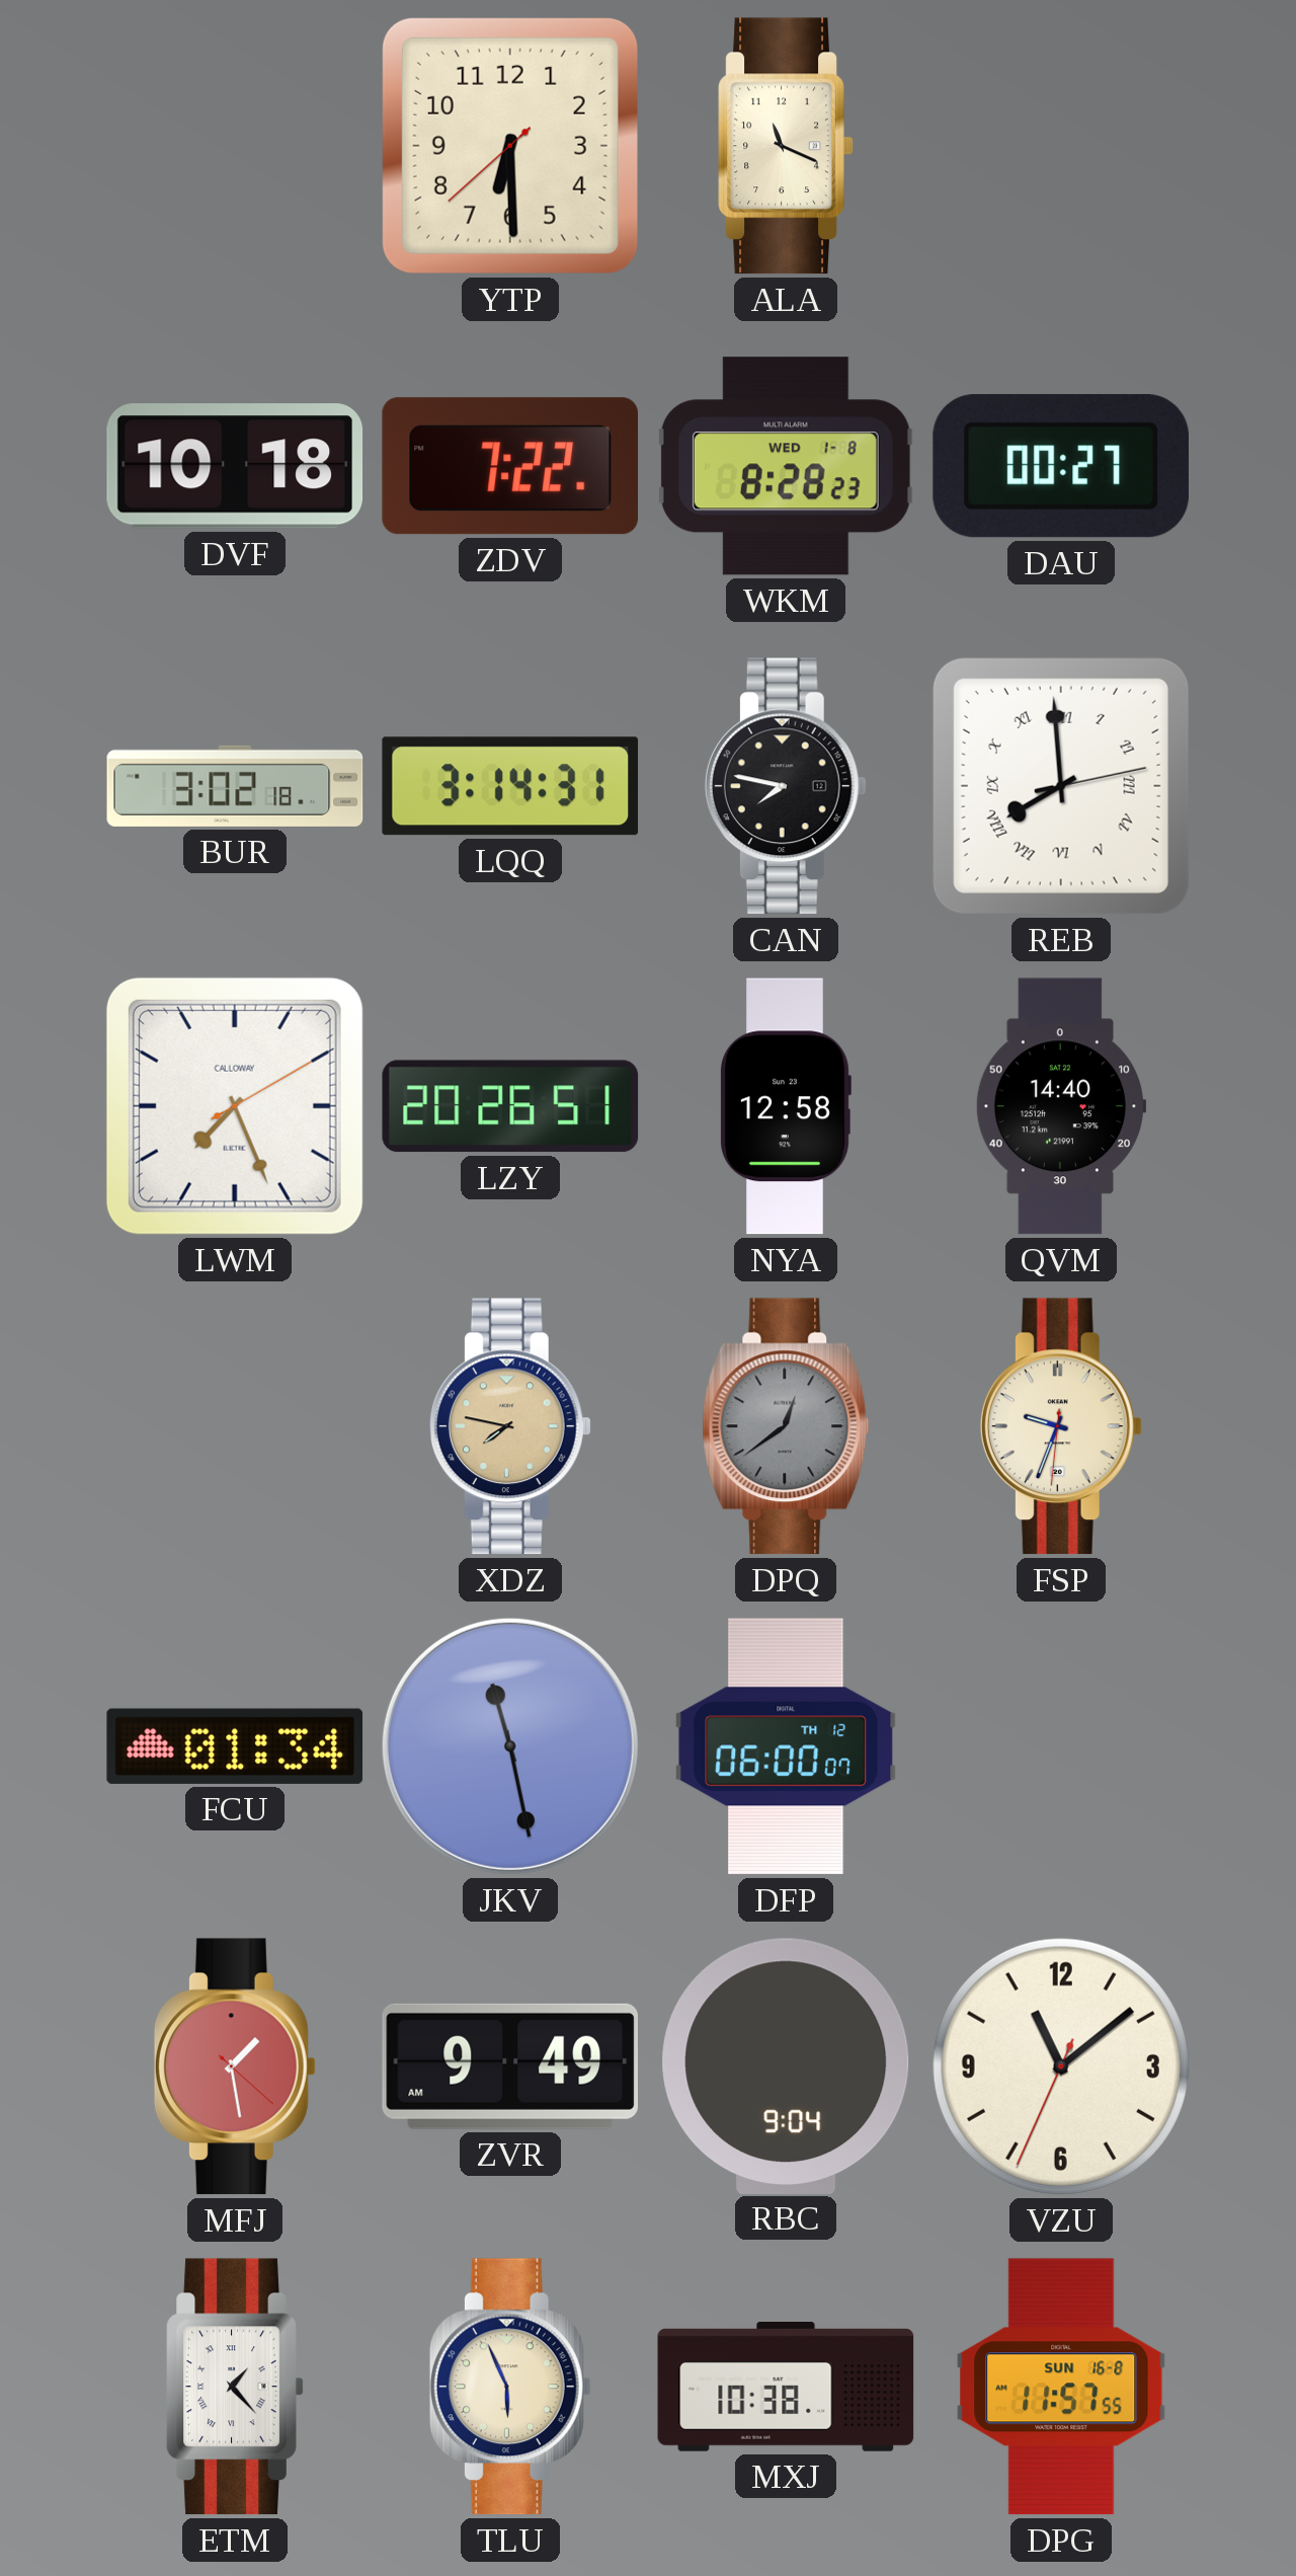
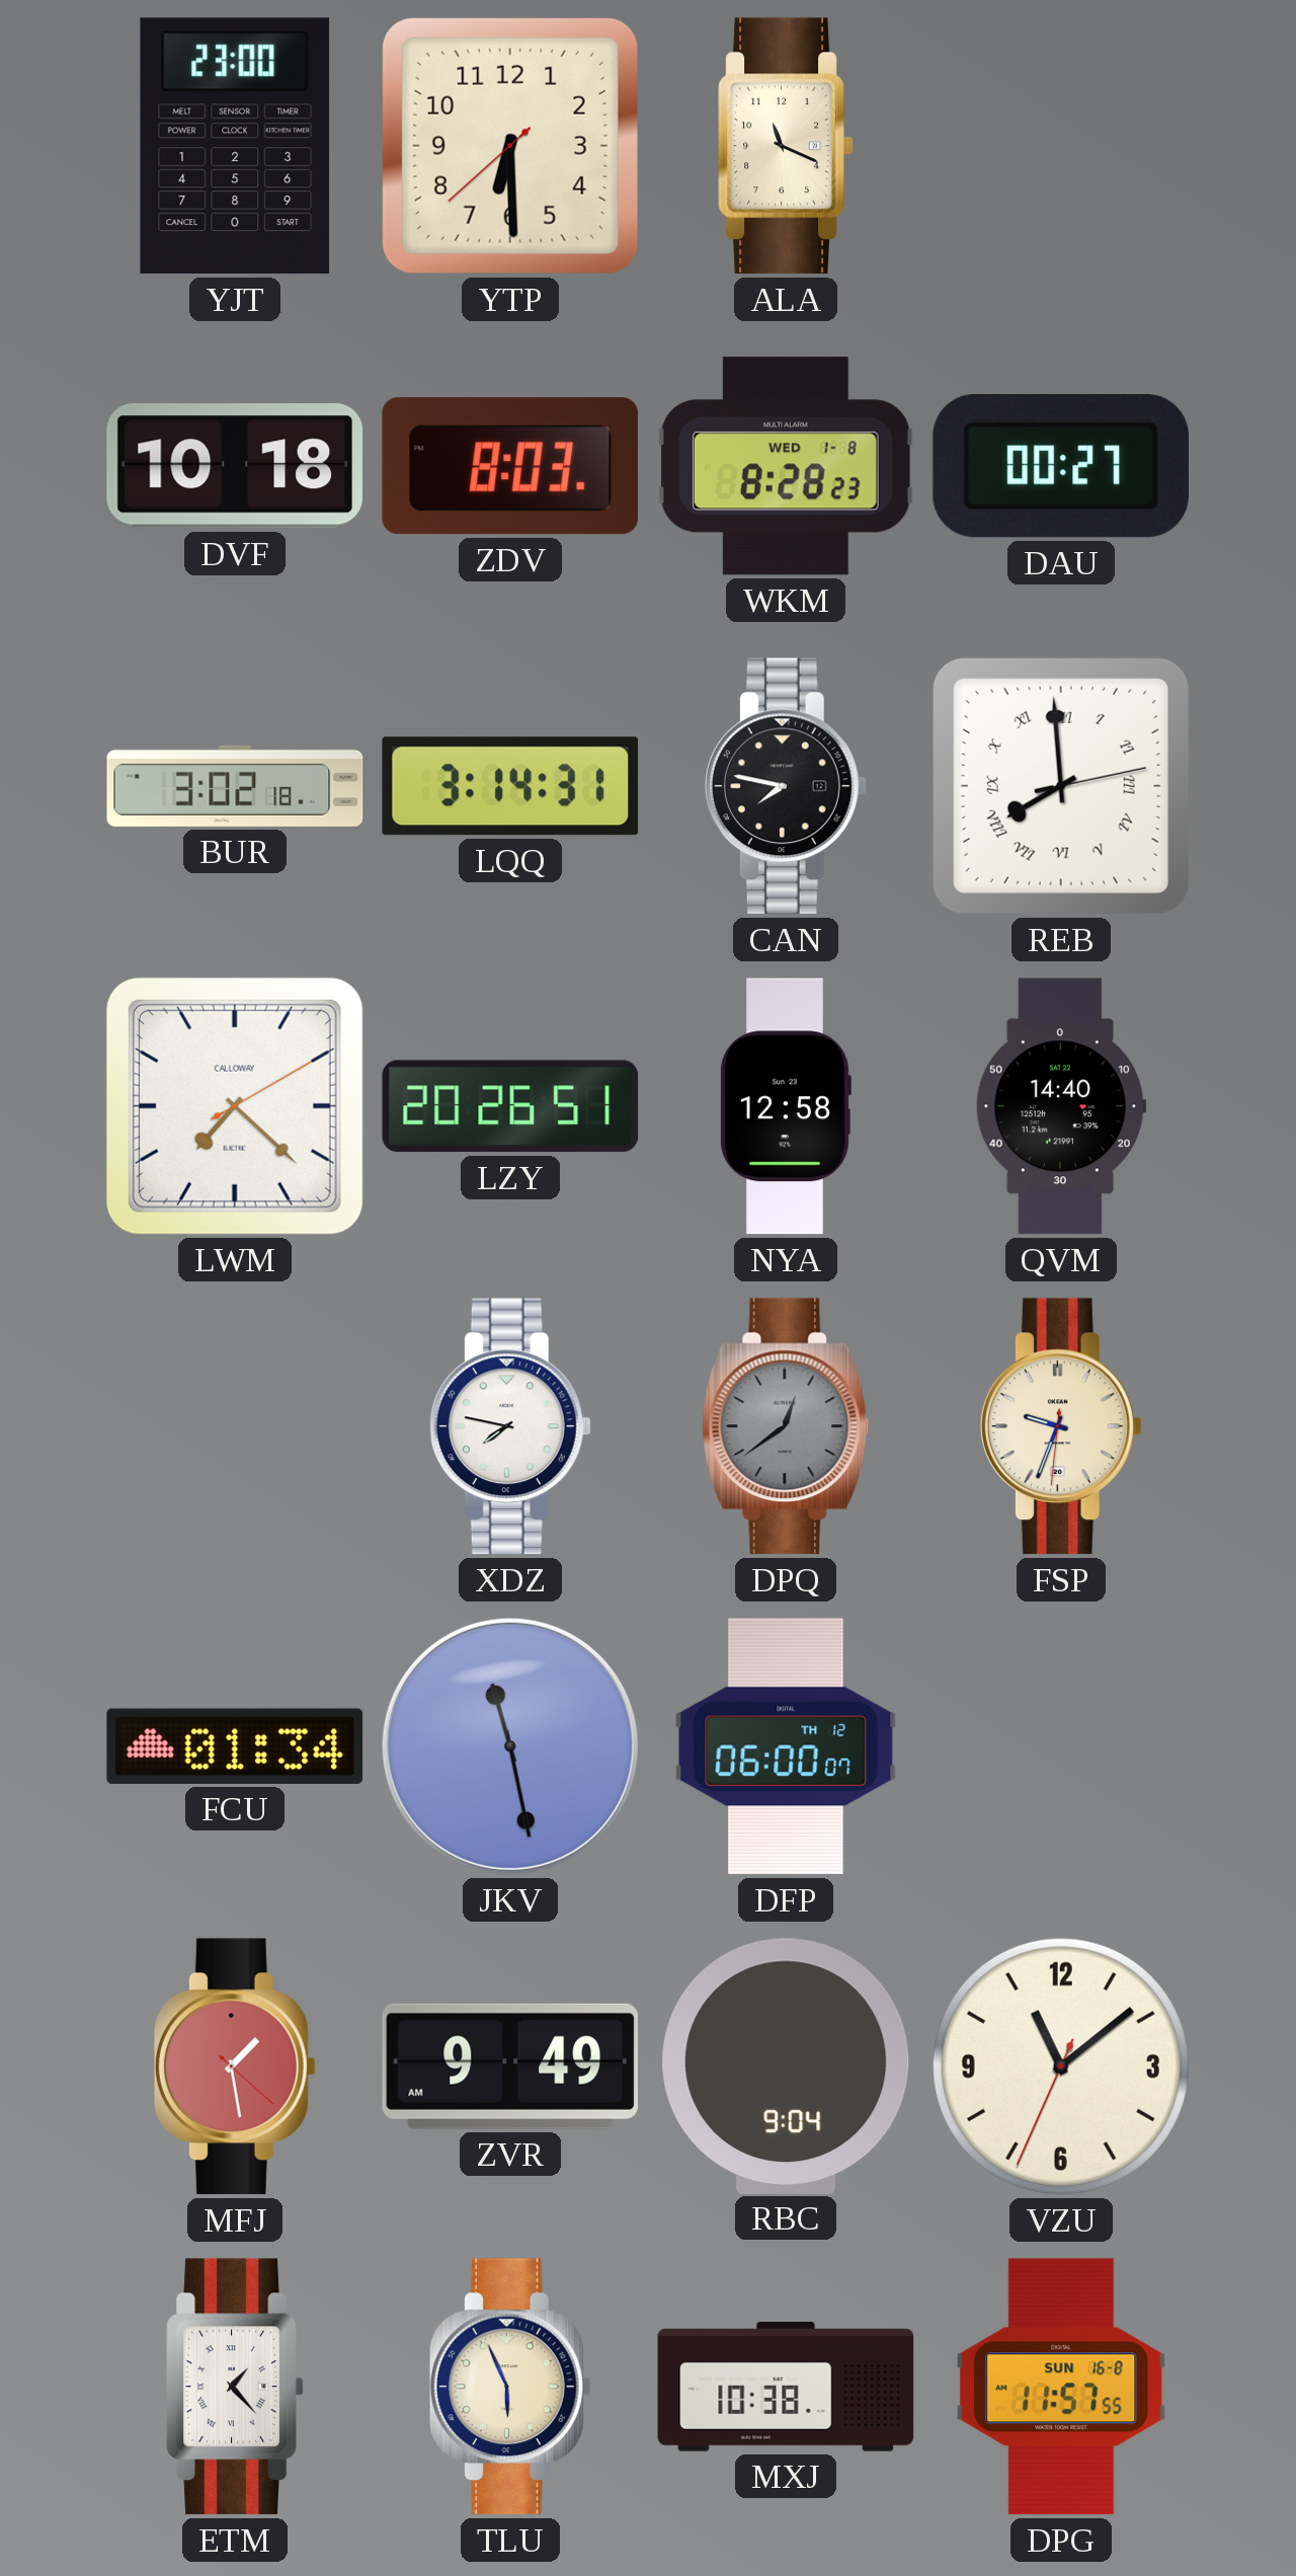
YJT: none -> 23:00
ZDV: 7:22 -> 8:03
LWM: 7:26 -> 7:22
XDZ dial: champagne -> white
